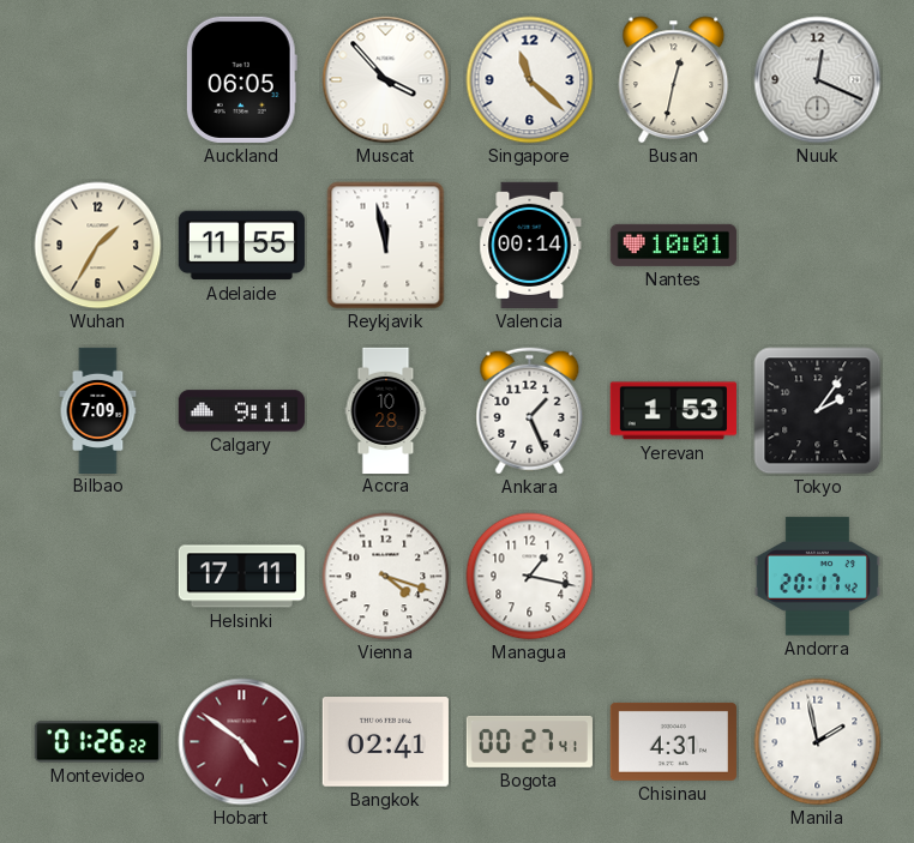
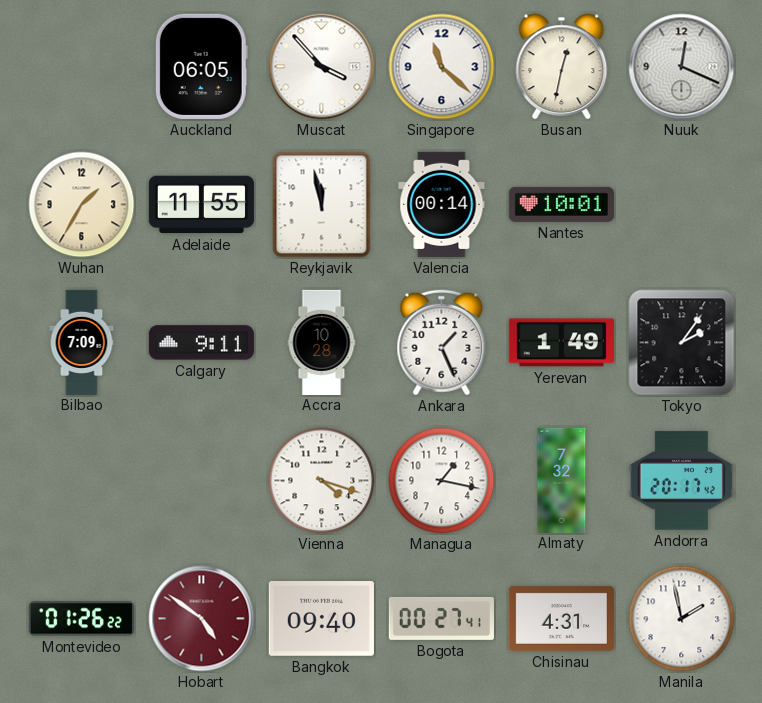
Yerevan: 1:53 -> 1:49
Helsinki: 17:11 -> none
Almaty: none -> 7:32
Bangkok: 02:41 -> 09:40
